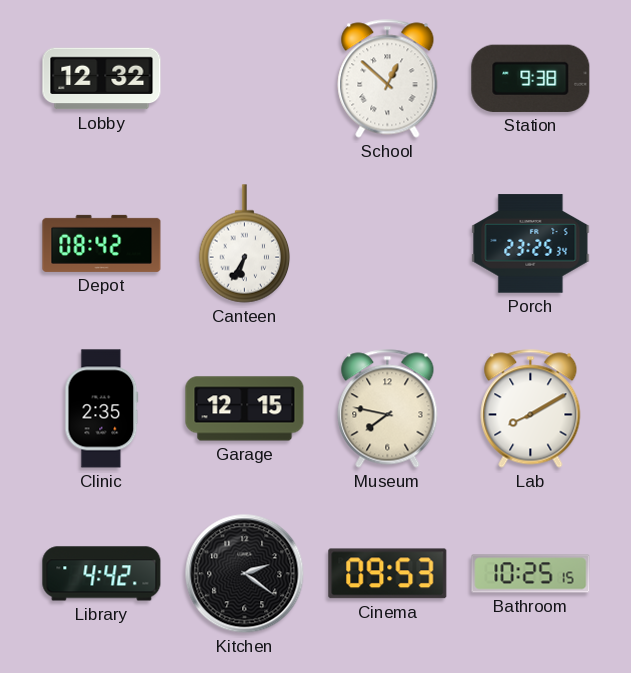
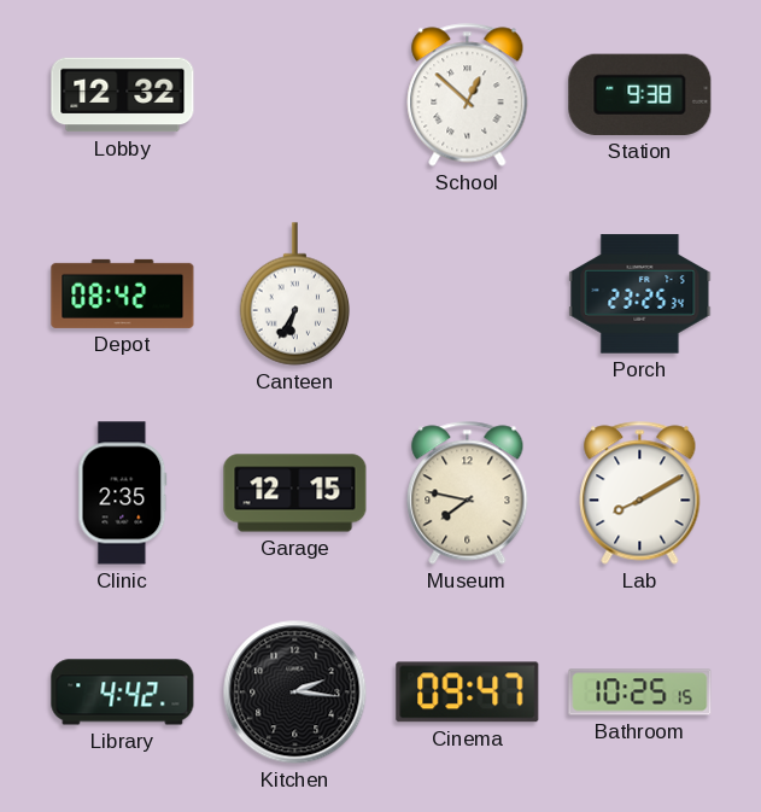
Kitchen: 2:21 -> 2:16
Cinema: 09:53 -> 09:47
